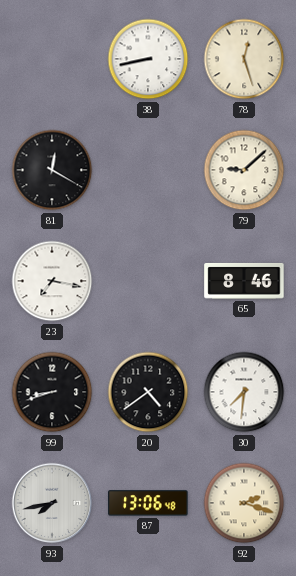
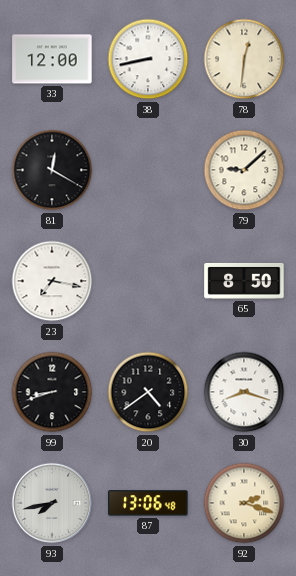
33: none -> 12:00
78: 12:27 -> 12:31
65: 8:46 -> 8:50
30: 7:31 -> 8:18
